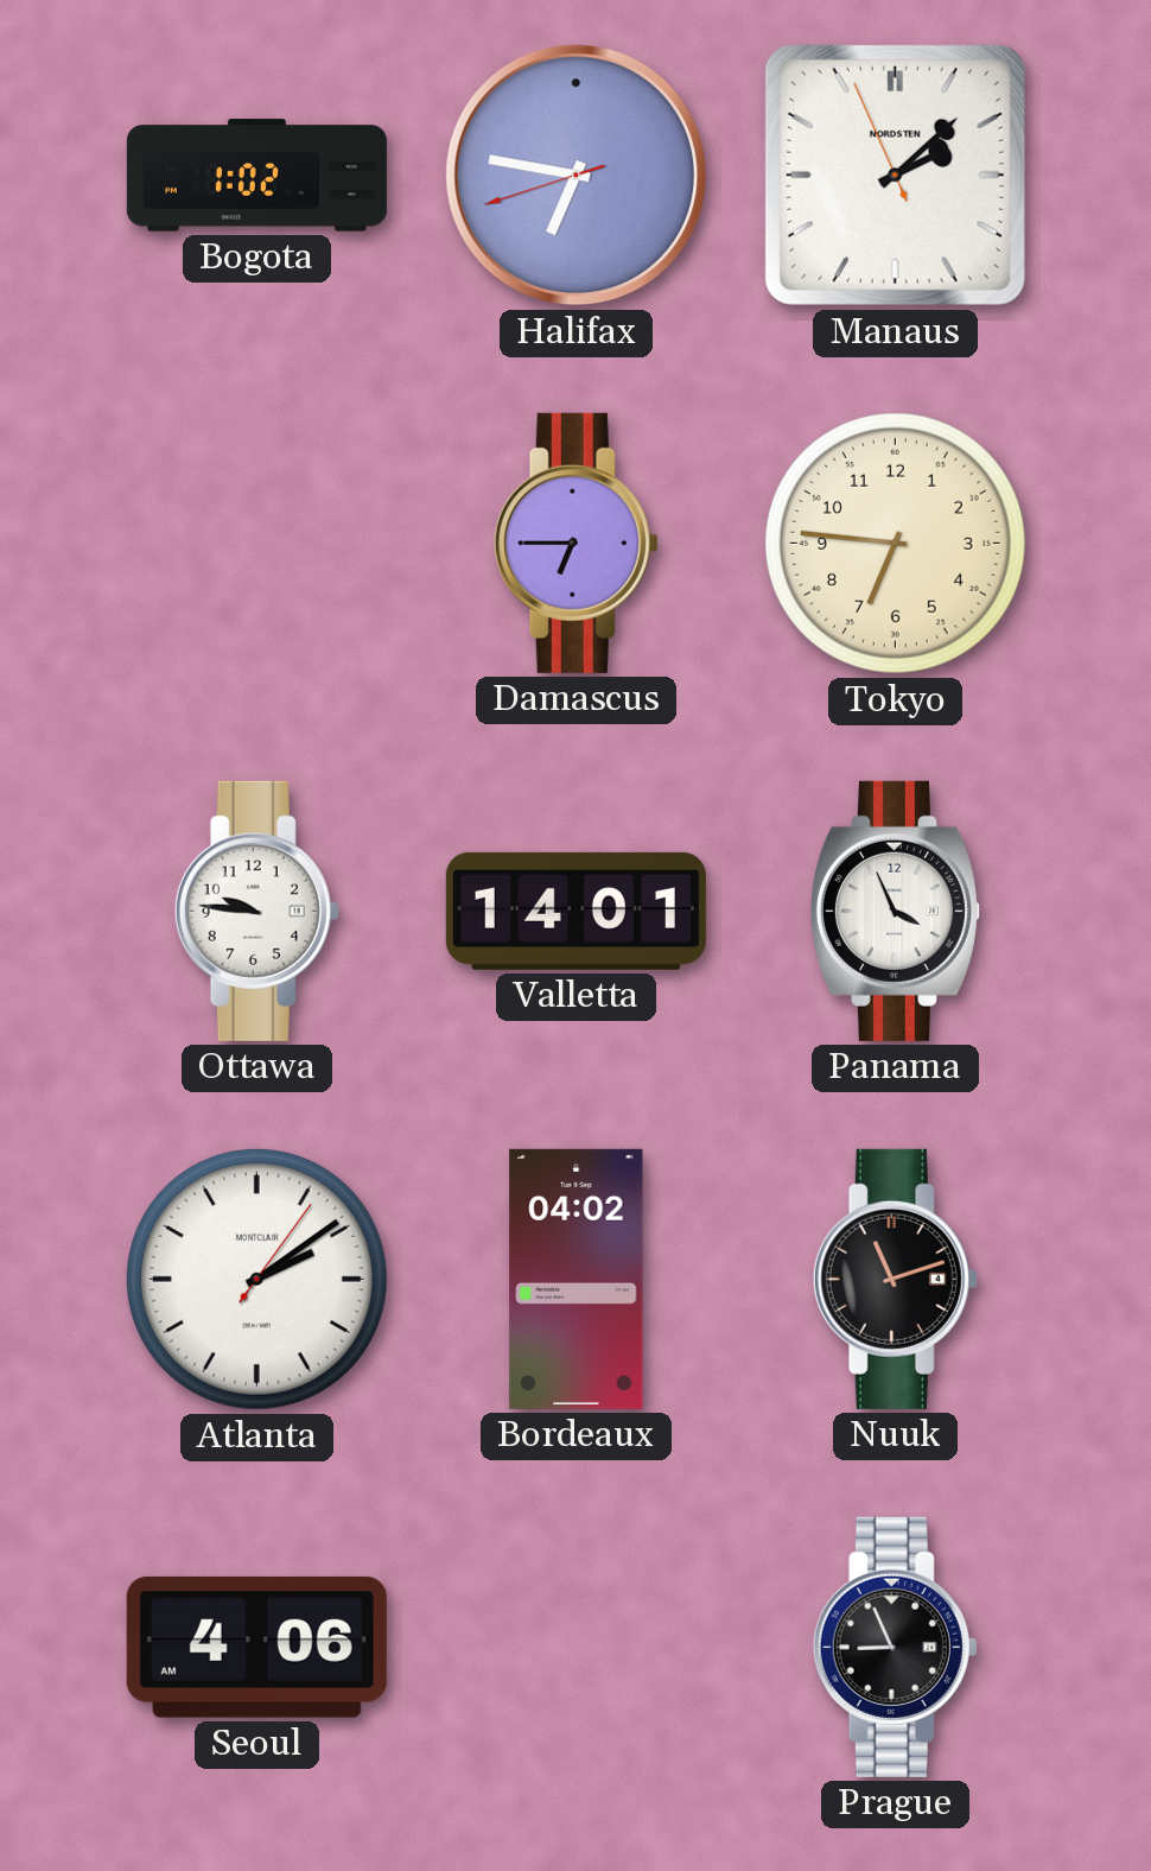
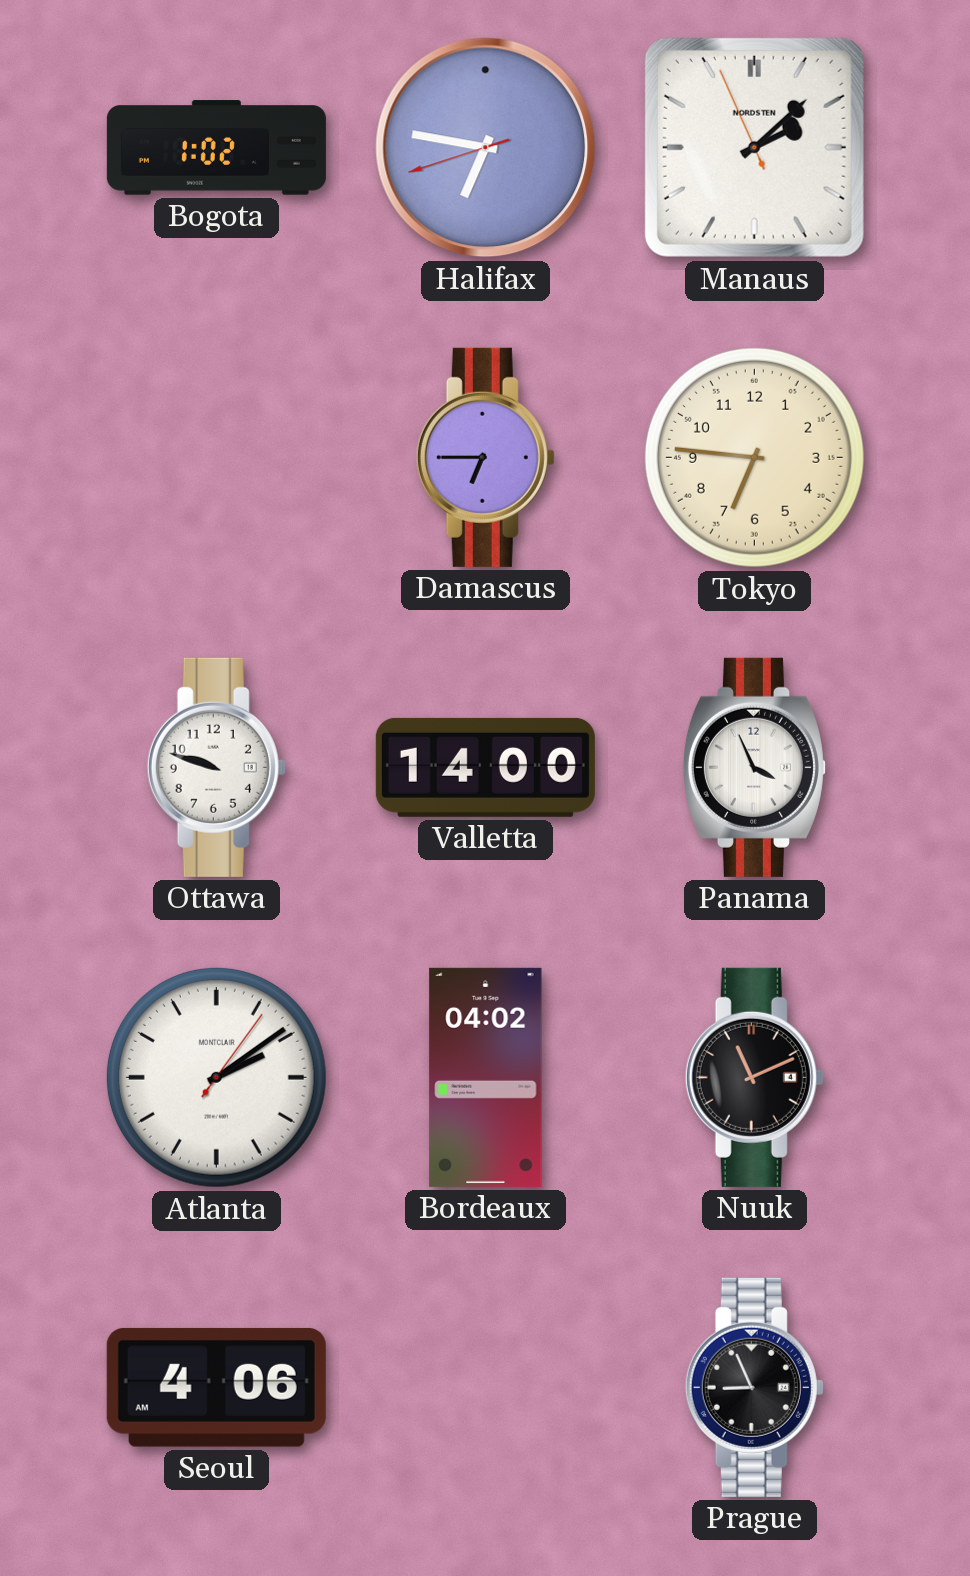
Ottawa: 9:46 -> 9:48
Valletta: 14:01 -> 14:00
Nuuk: 11:12 -> 11:11
